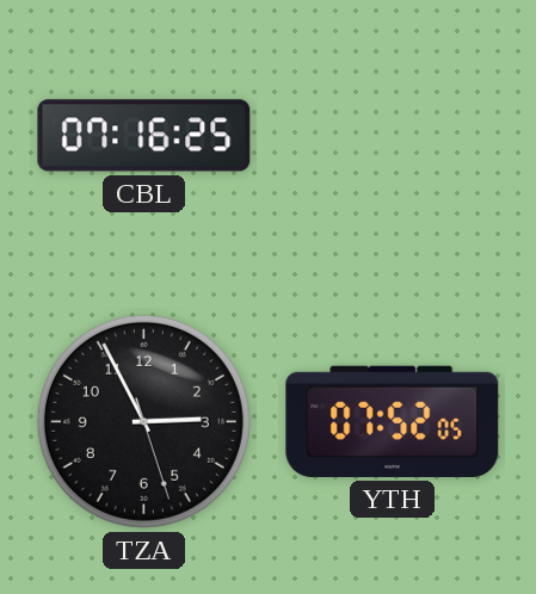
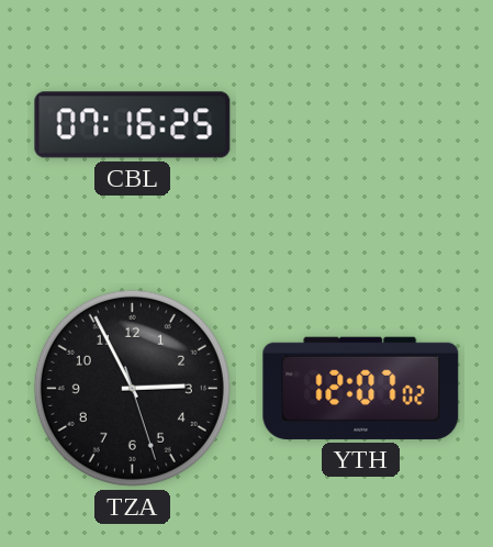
YTH: 07:52 -> 12:07
